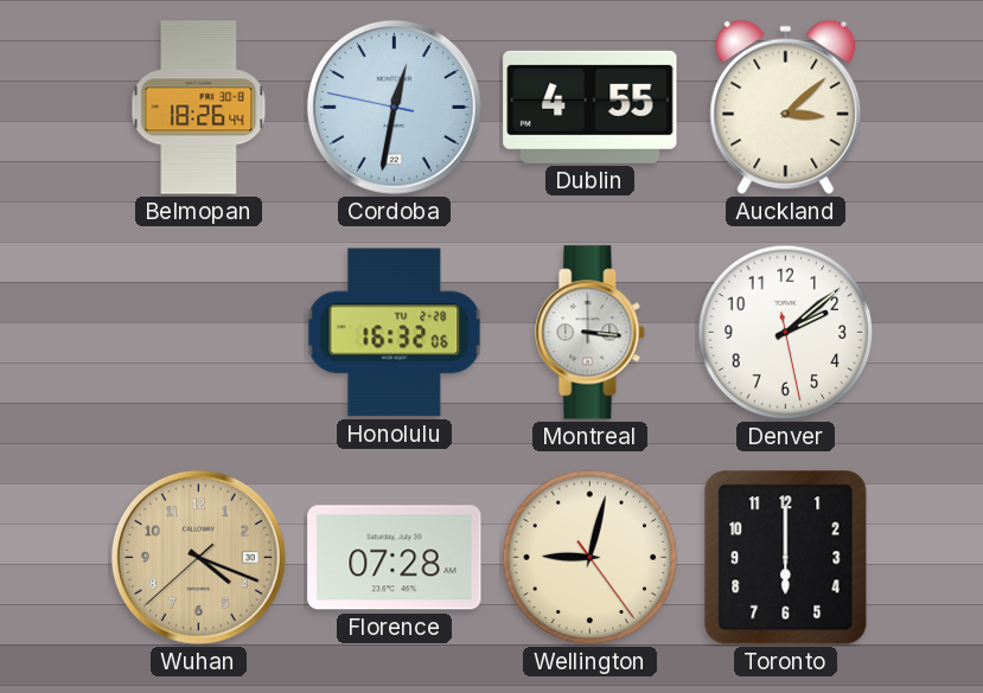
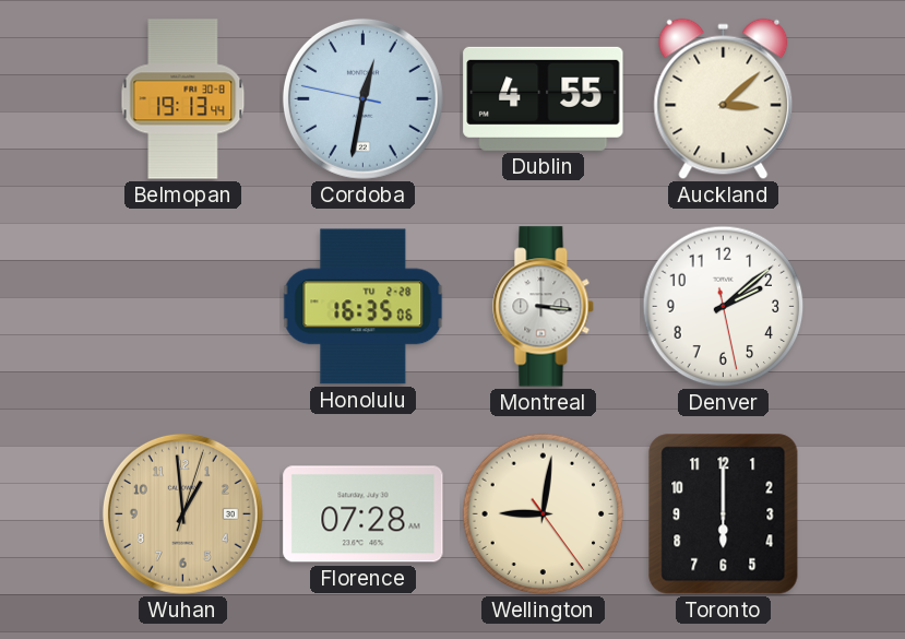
Belmopan: 18:26 -> 19:13
Honolulu: 16:32 -> 16:35
Wuhan: 4:18 -> 12:59
Wellington: 9:02 -> 9:01
